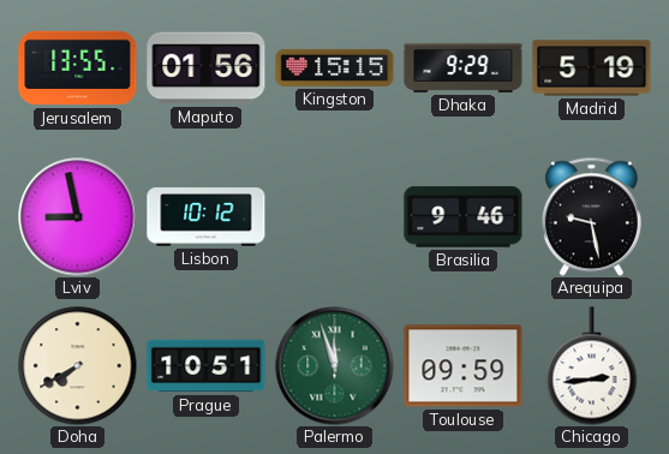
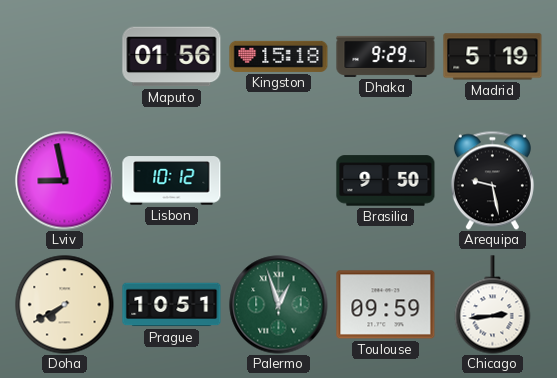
Jerusalem: 13:55 -> none
Kingston: 15:15 -> 15:18
Brasilia: 9:46 -> 9:50
Palermo: 11:57 -> 12:57
